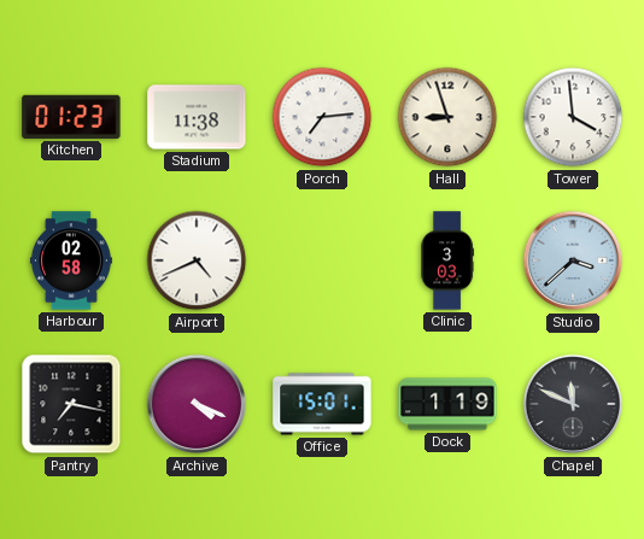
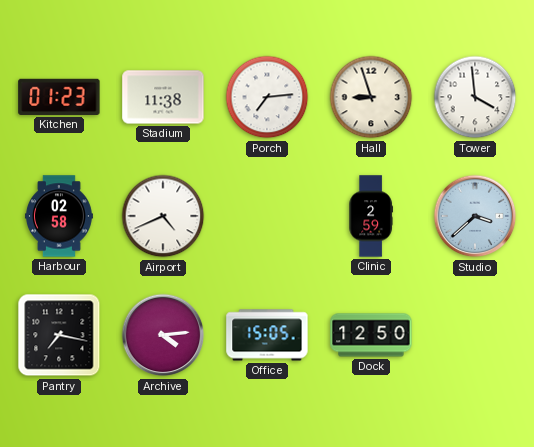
Clinic: 3:03 -> 2:59
Archive: 4:19 -> 4:14
Office: 15:01 -> 15:05
Dock: 1:19 -> 12:50
Chapel: 11:49 -> none
